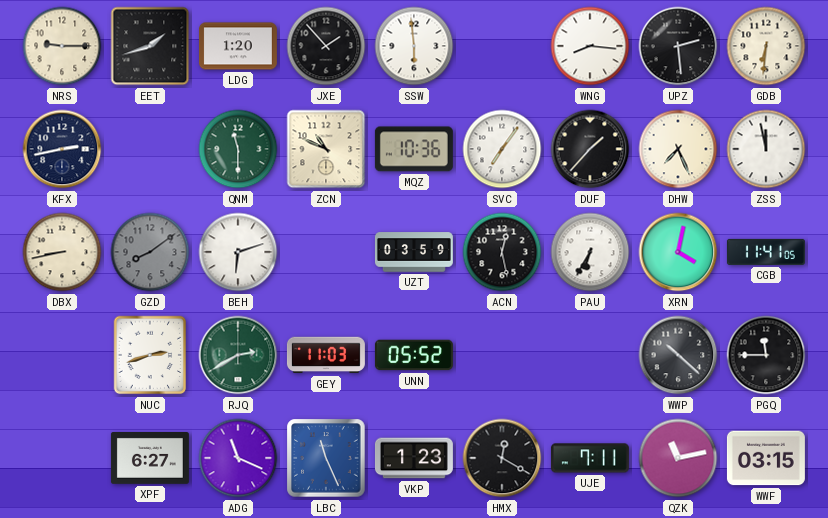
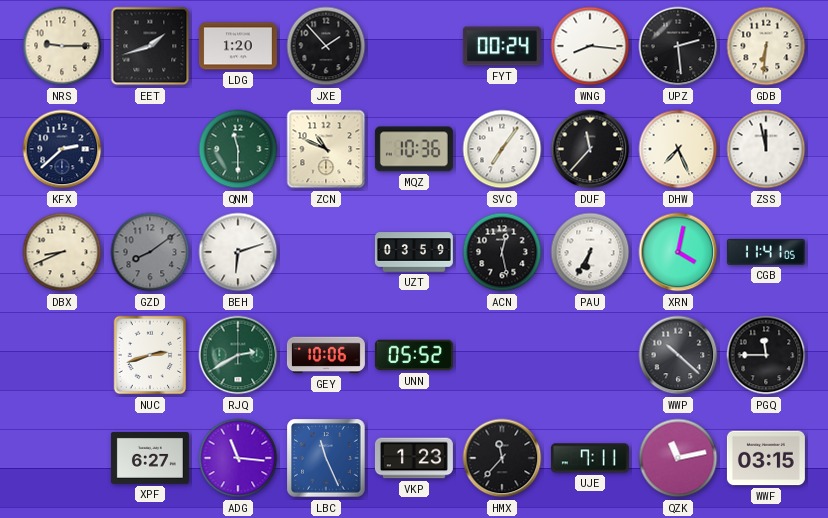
SSW: 5:59 -> none
FYT: none -> 00:24
KFX: 2:43 -> 2:38
DUF: 1:37 -> 11:37
DBX: 8:43 -> 8:41
GEY: 11:03 -> 10:06
ADG: 11:19 -> 11:16
HMX: 12:20 -> 11:37
